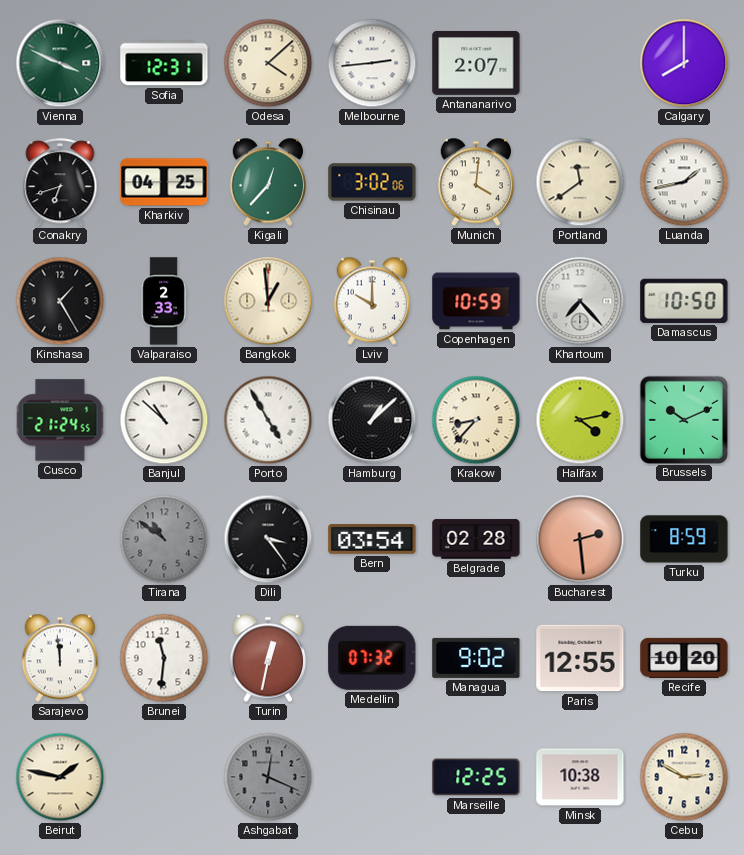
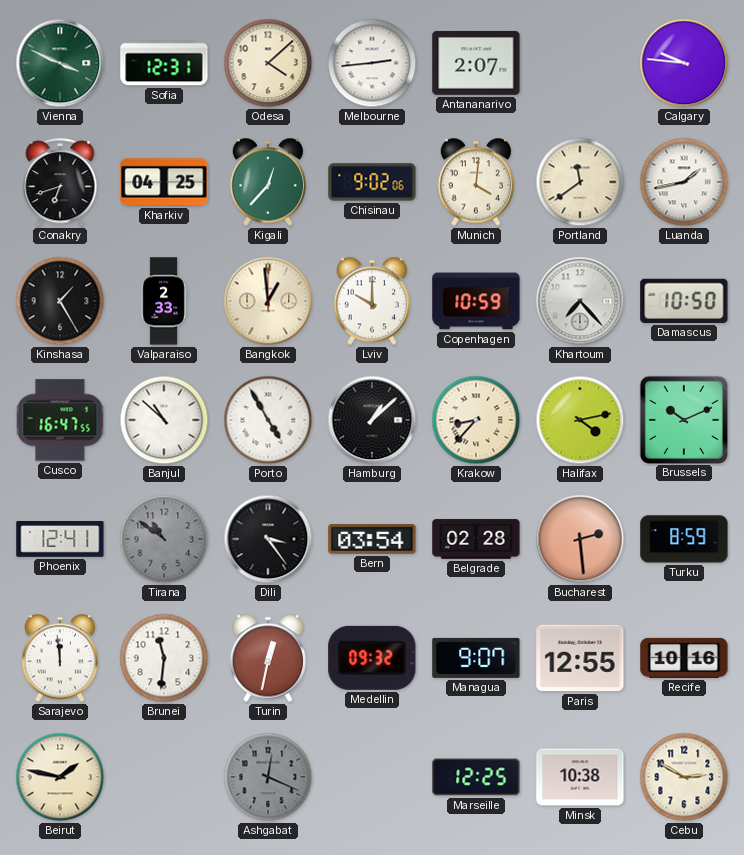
Calgary: 8:00 -> 9:46
Chisinau: 3:02 -> 9:02
Cusco: 21:24 -> 16:47
Phoenix: none -> 12:41
Medellin: 07:32 -> 09:32
Managua: 9:02 -> 9:07
Recife: 10:20 -> 10:16
